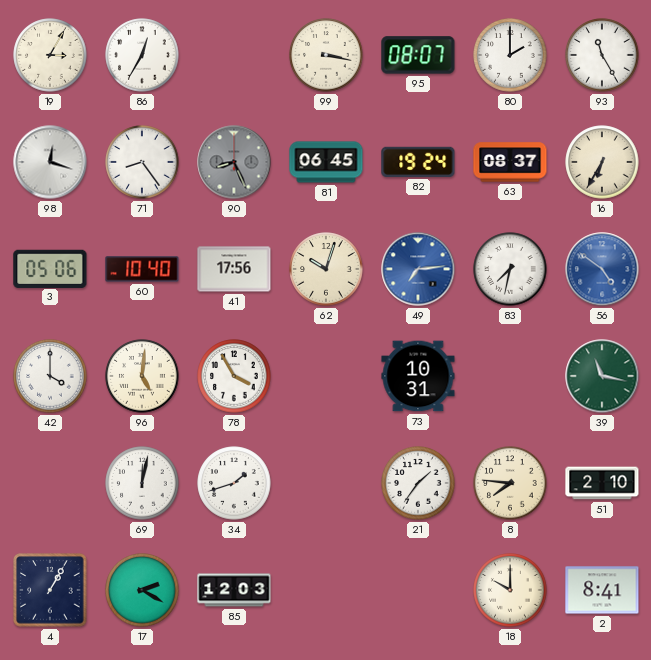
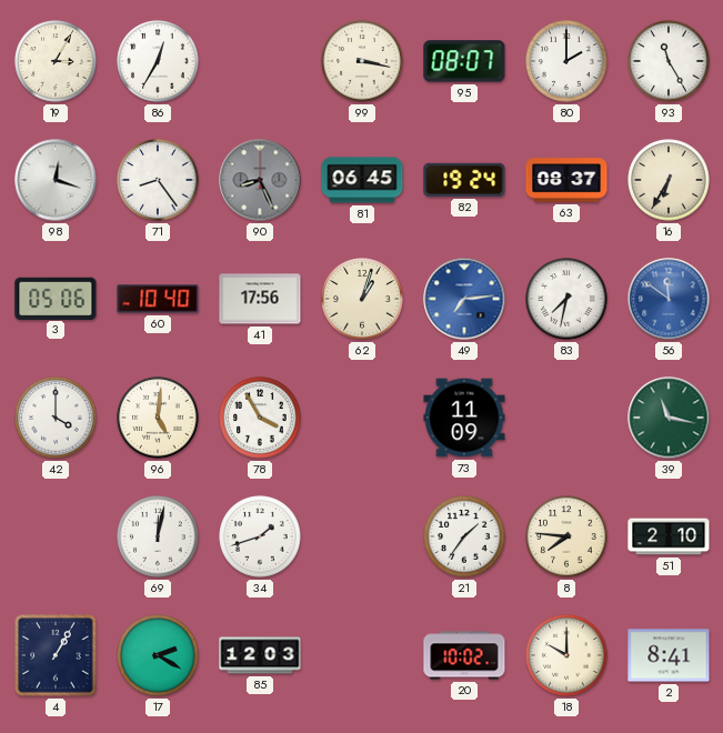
62: 10:03 -> 1:03
56: 4:51 -> 11:51
73: 10:31 -> 11:09
20: none -> 10:02
